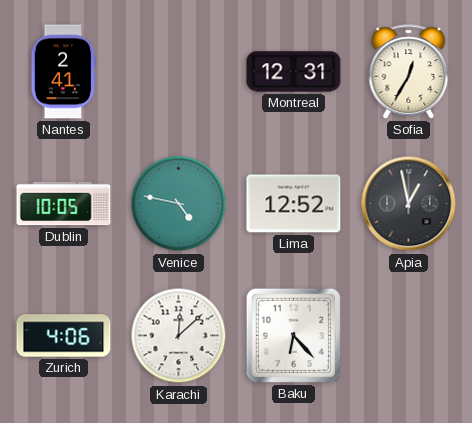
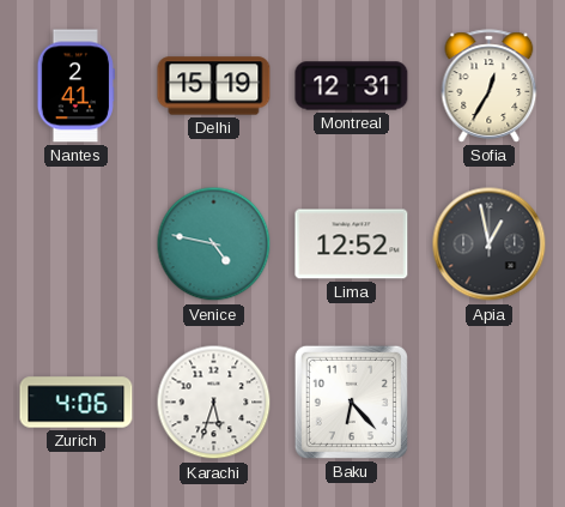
Delhi: none -> 15:19
Dublin: 10:05 -> none
Karachi: 12:08 -> 5:33
